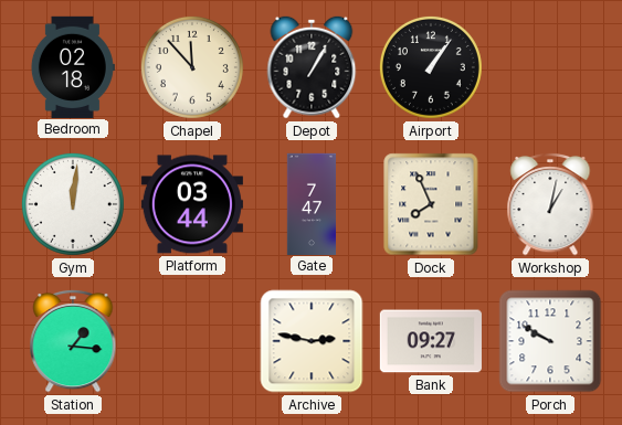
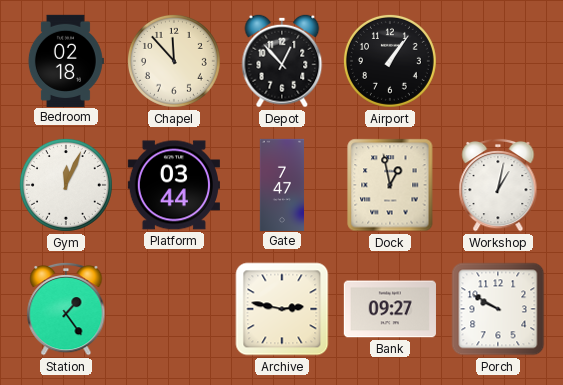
Depot: 1:05 -> 12:53
Gym: 12:01 -> 12:04
Dock: 7:56 -> 12:58
Station: 1:16 -> 1:24
